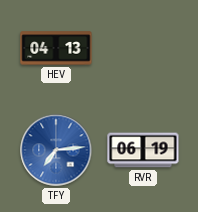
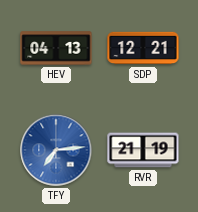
SDP: none -> 12:21
RVR: 06:19 -> 21:19
